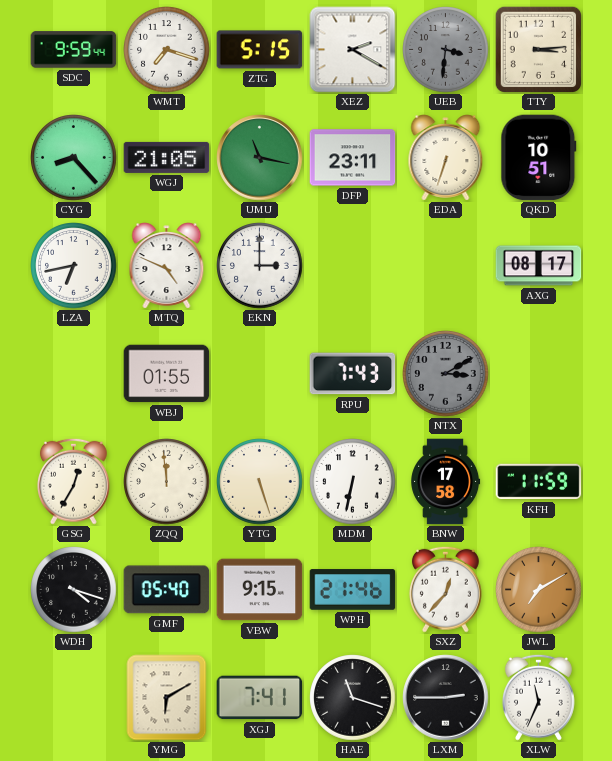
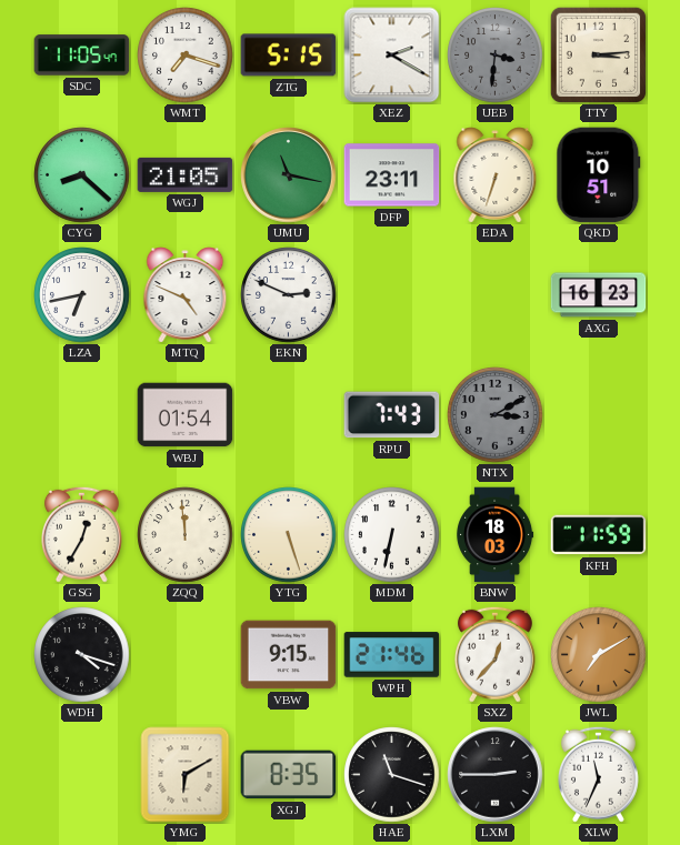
SDC: 9:59 -> 11:05
CYG: 8:23 -> 8:22
EKN: 3:00 -> 2:49
AXG: 08:17 -> 16:23
WBJ: 01:55 -> 01:54
BNW: 17:58 -> 18:03
GMF: 05:40 -> none
XGJ: 7:41 -> 8:35
